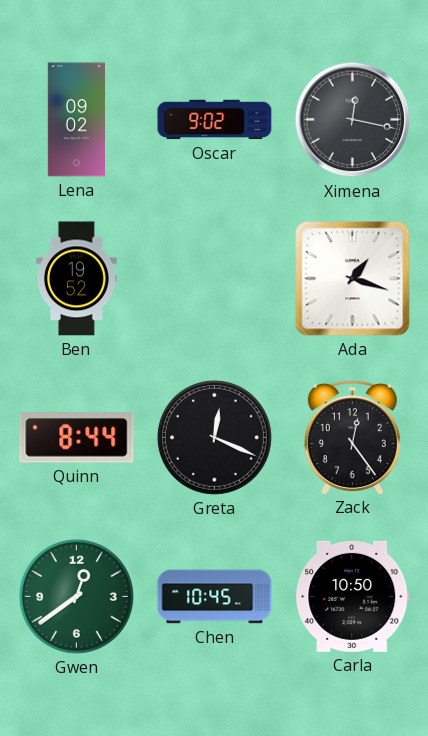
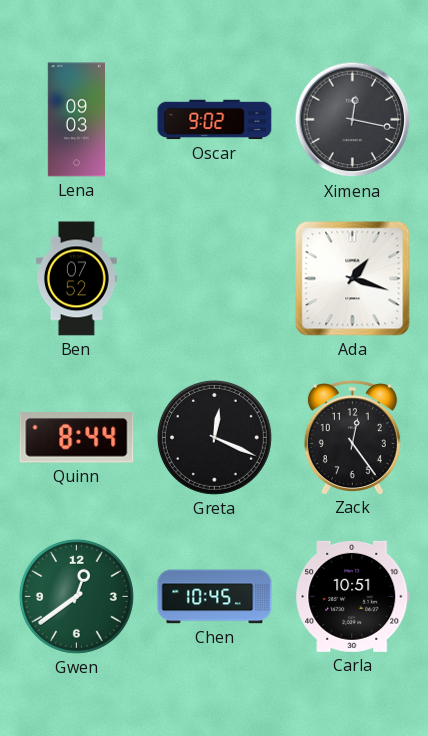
Lena: 09:02 -> 09:03
Ben: 19:52 -> 07:52
Carla: 10:50 -> 10:51
